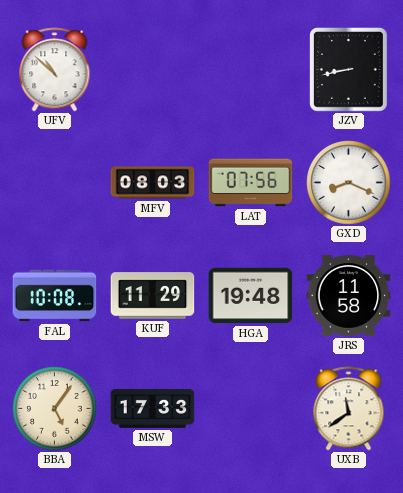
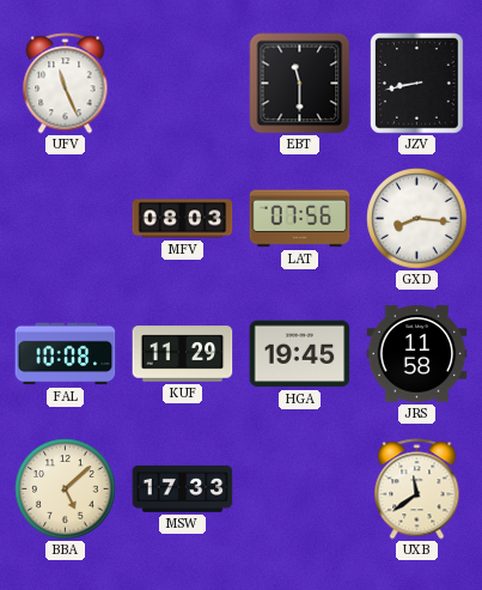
UFV: 10:52 -> 11:26
EBT: none -> 11:30
GXD: 8:19 -> 8:16
HGA: 19:48 -> 19:45
BBA: 5:06 -> 5:08
